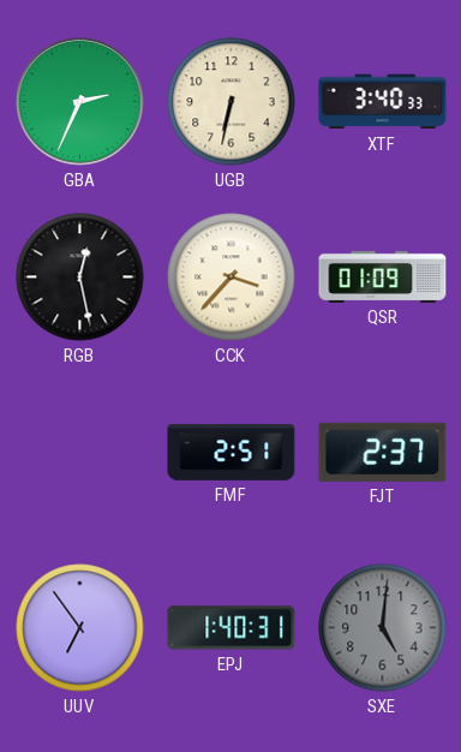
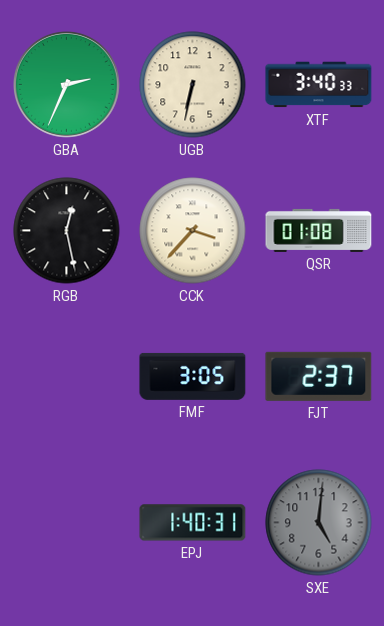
QSR: 01:09 -> 01:08
FMF: 2:51 -> 3:05
UUV: 6:54 -> none
